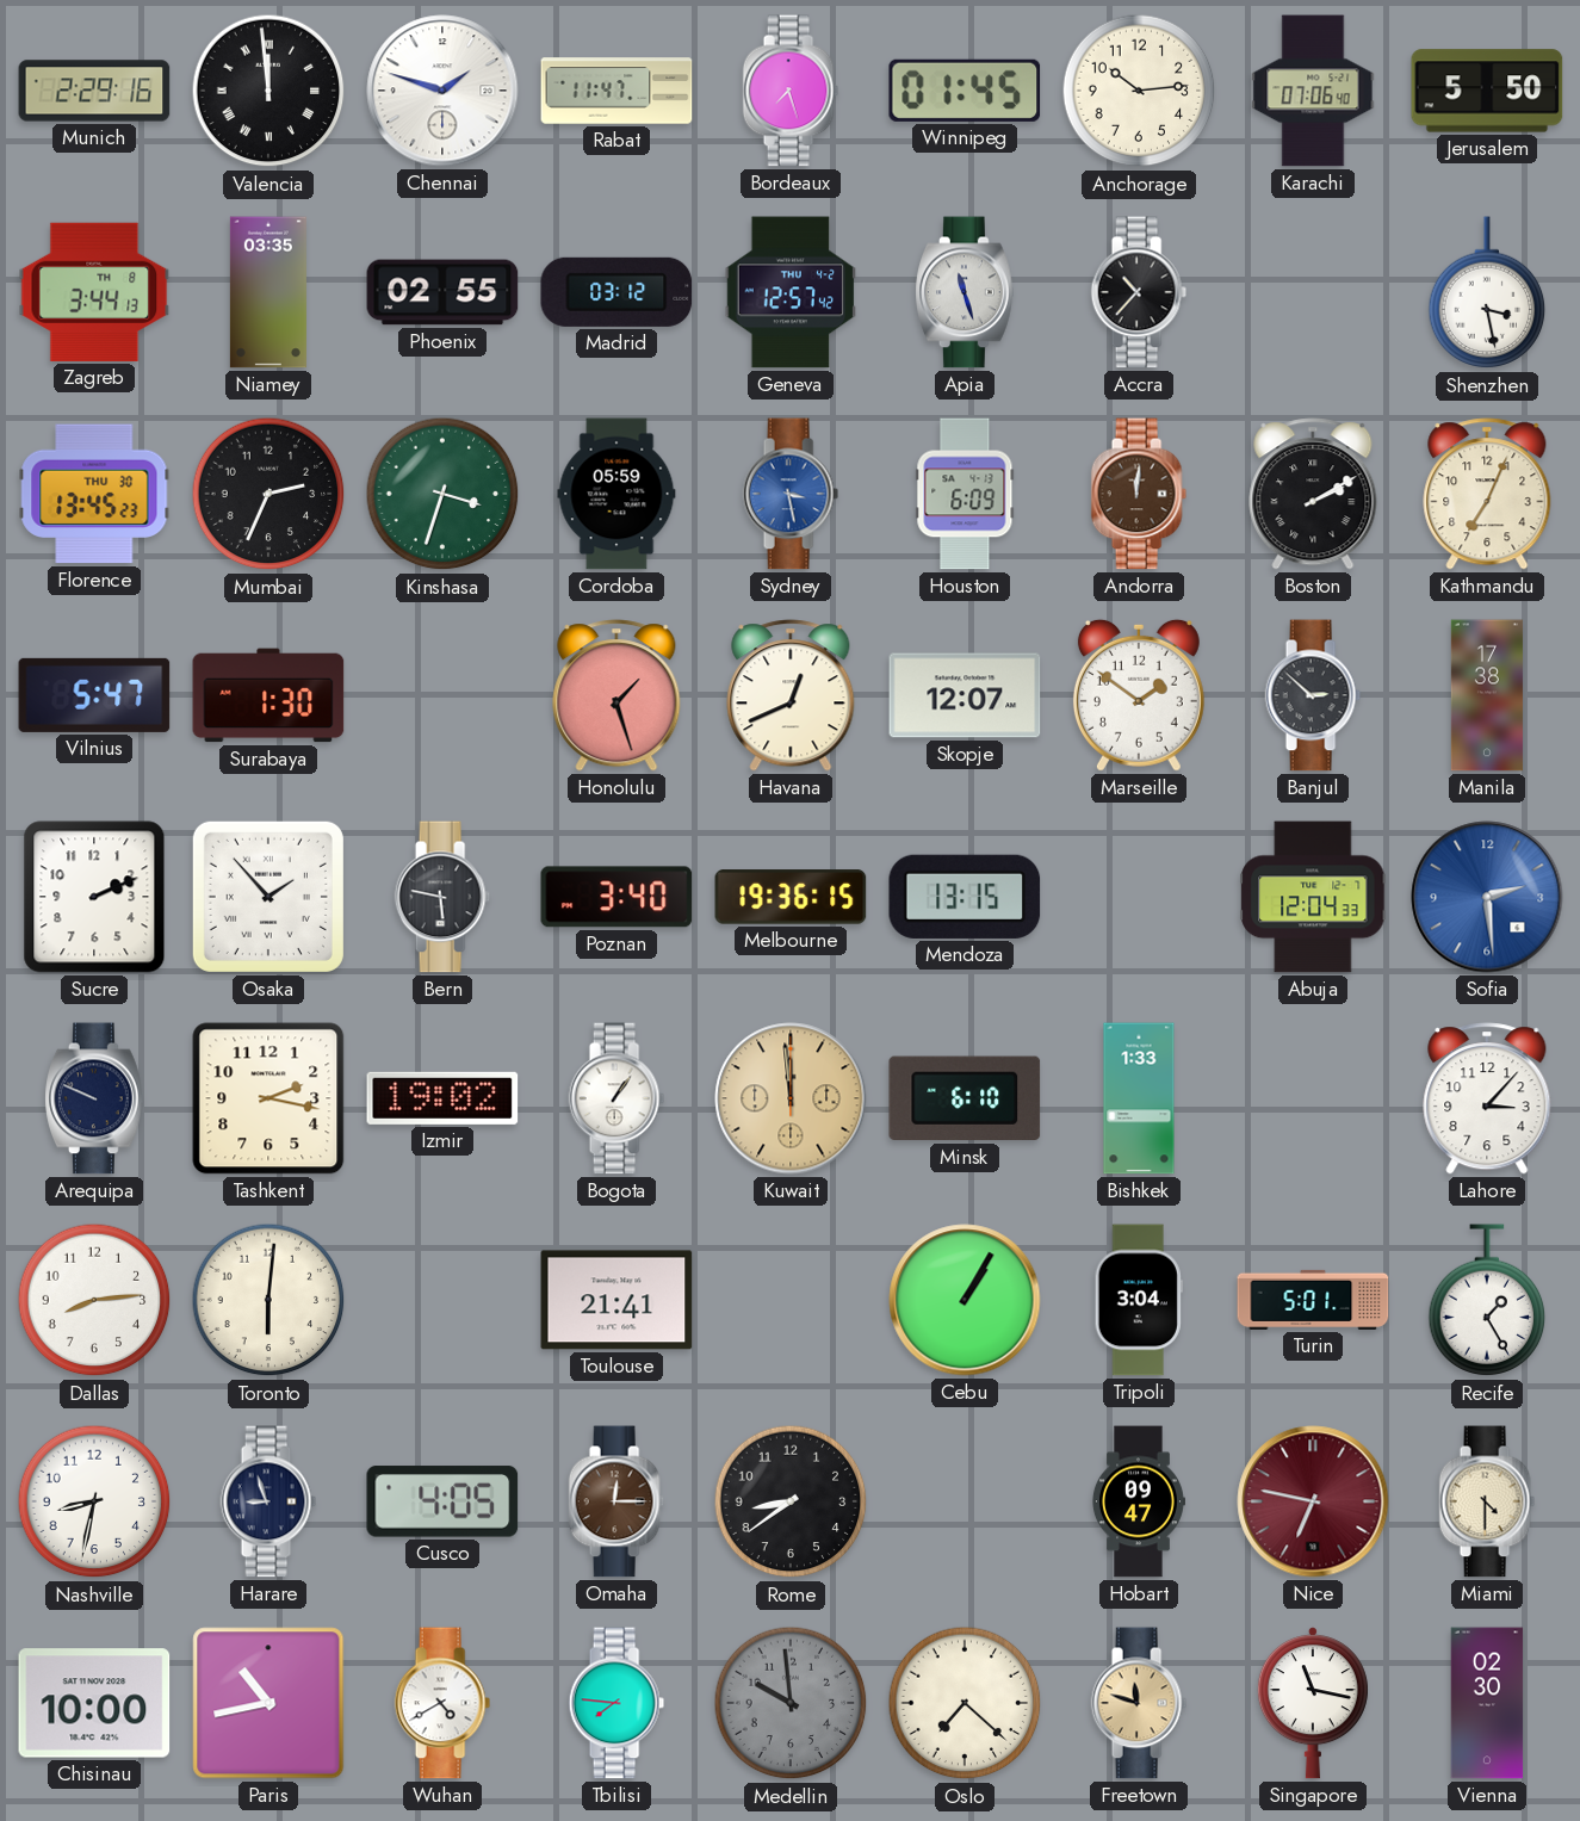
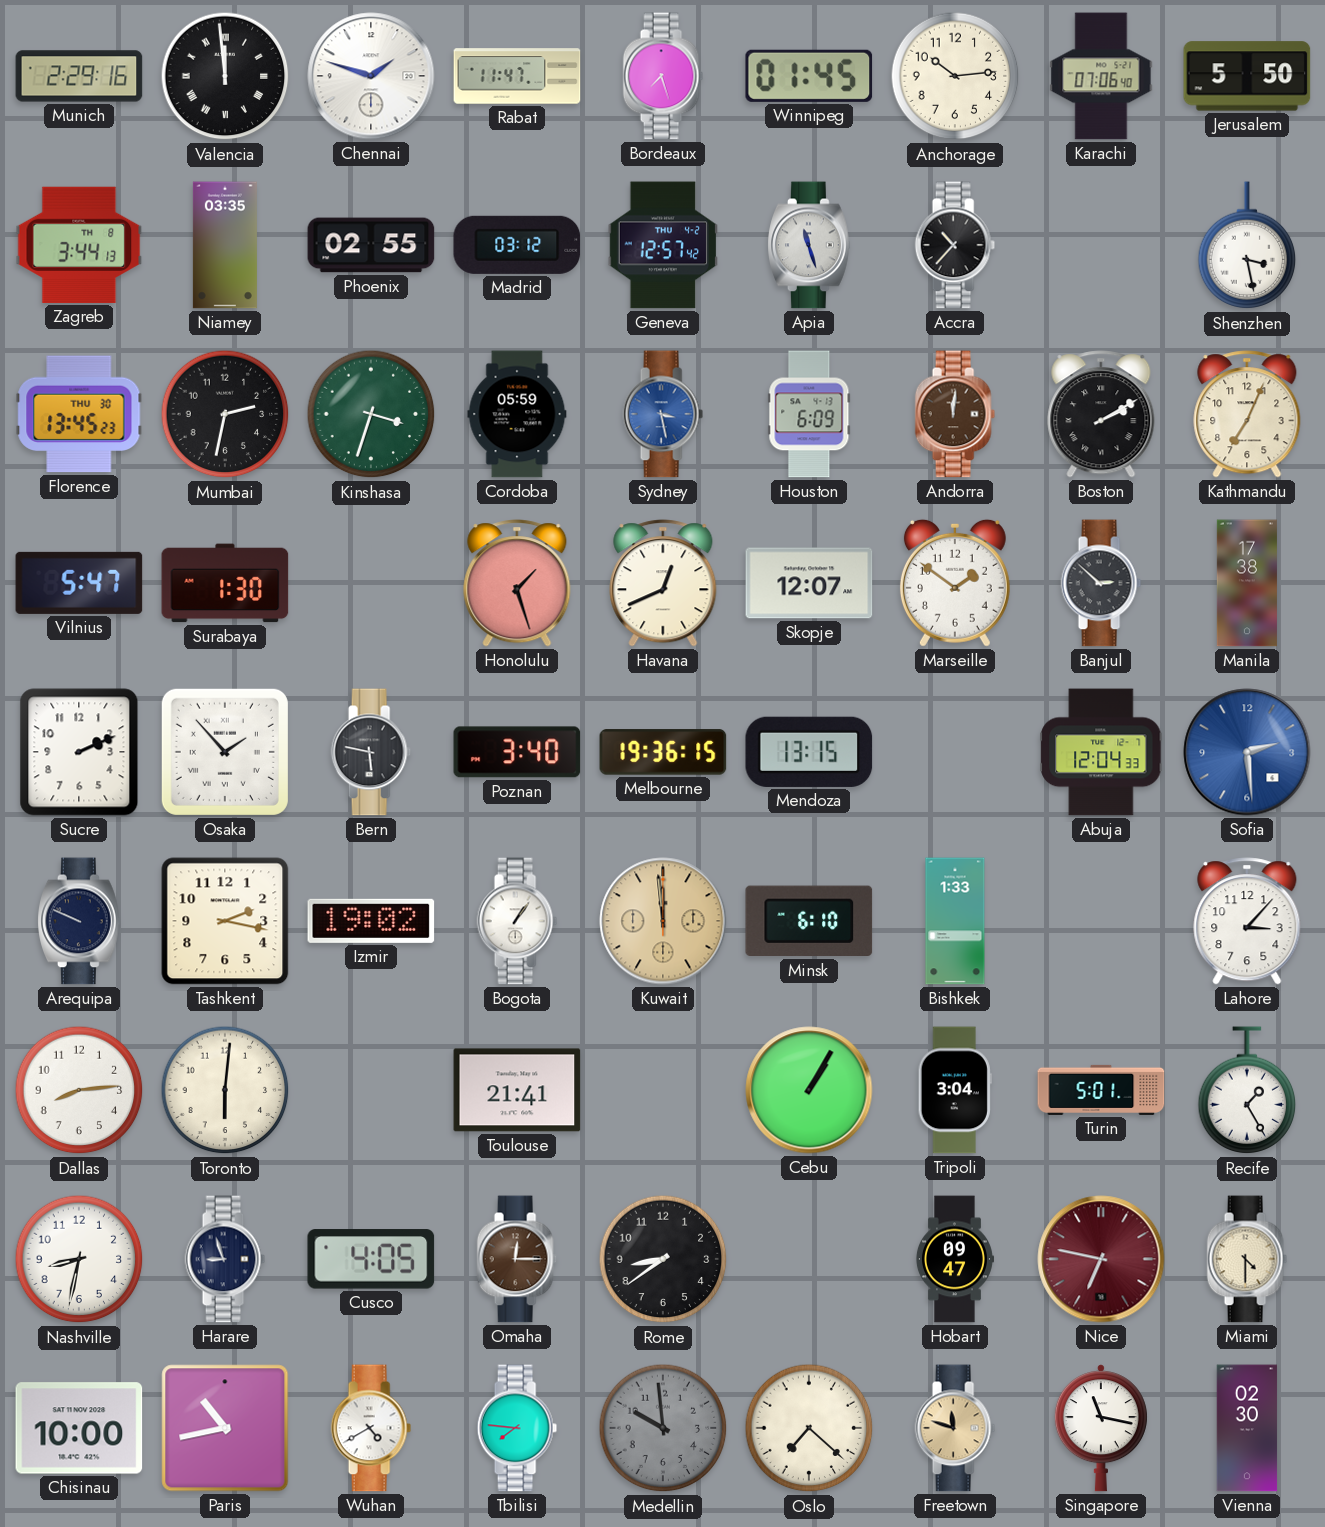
Mumbai: 2:34 -> 2:32
